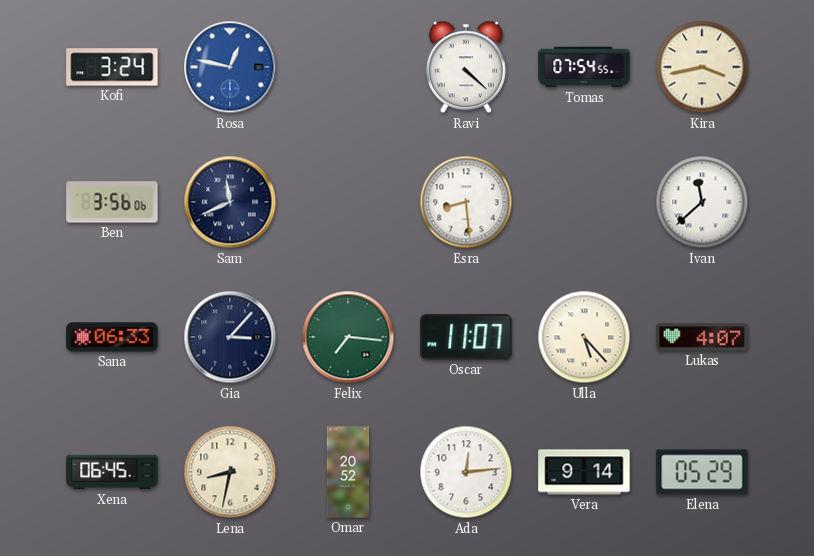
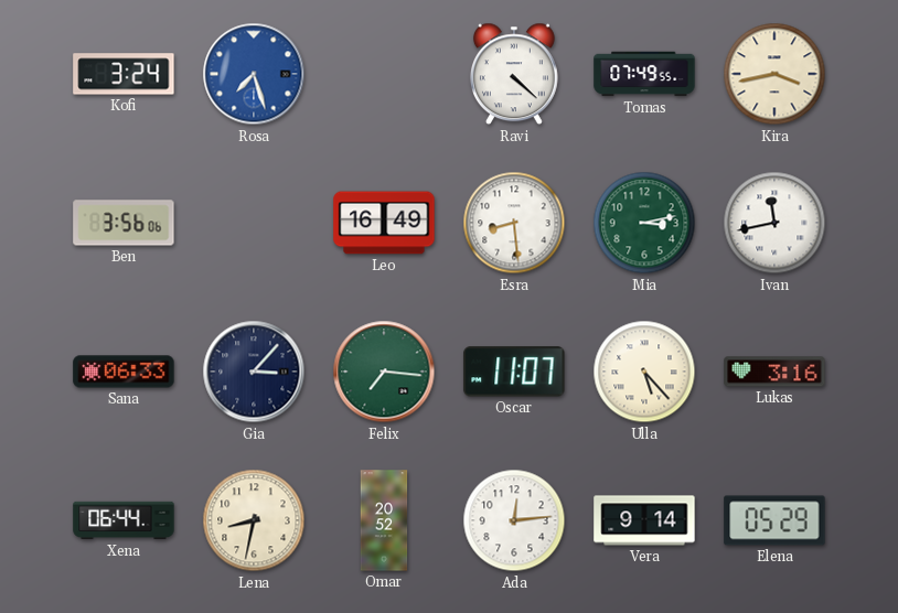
Rosa: 12:47 -> 7:27
Tomas: 07:54 -> 07:49
Sam: 11:41 -> none
Leo: none -> 16:49
Mia: none -> 3:13
Ivan: 11:38 -> 11:43
Lukas: 4:07 -> 3:16
Xena: 06:45 -> 06:44
